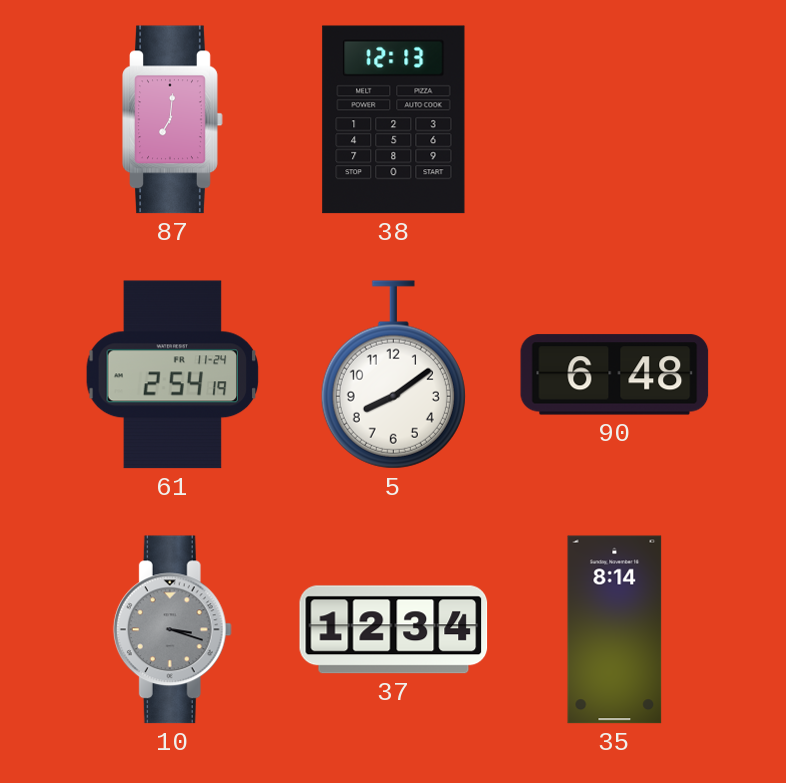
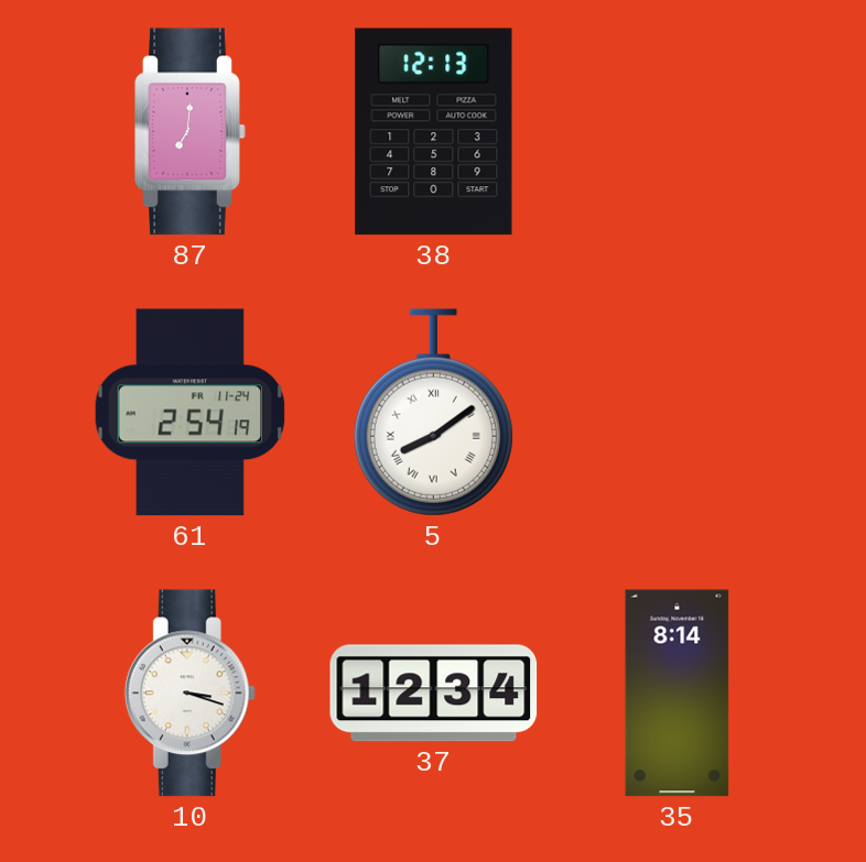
5 numerals: Arabic -> Roman
90: 6:48 -> none
10 dial: grey -> white
